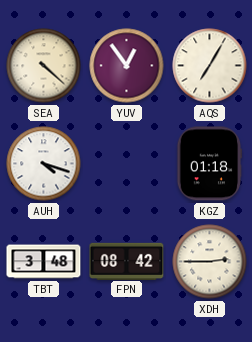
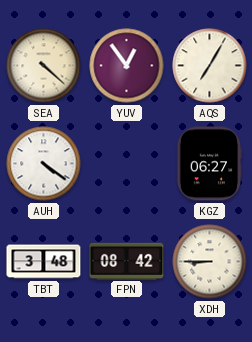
AUH: 4:18 -> 4:21
KGZ: 01:18 -> 06:27
XDH: 2:45 -> 8:45
